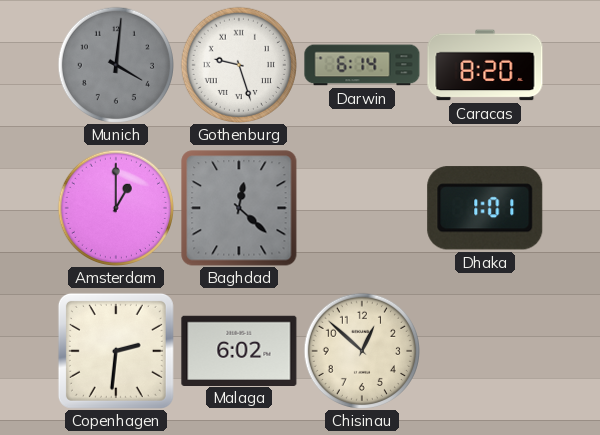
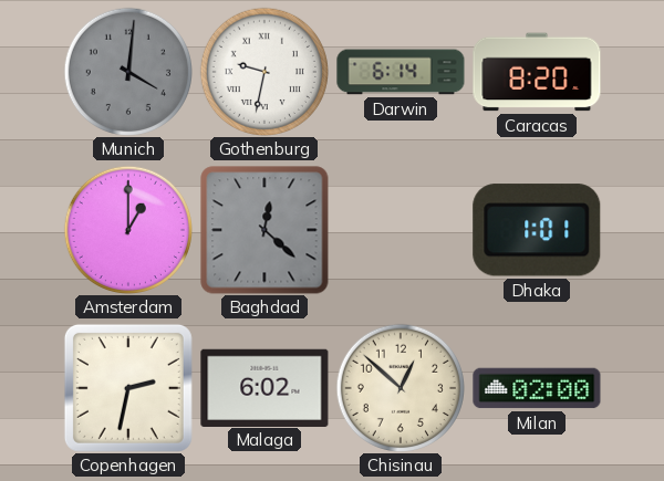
Gothenburg: 9:27 -> 9:32
Copenhagen: 2:31 -> 2:32
Milan: none -> 02:00
